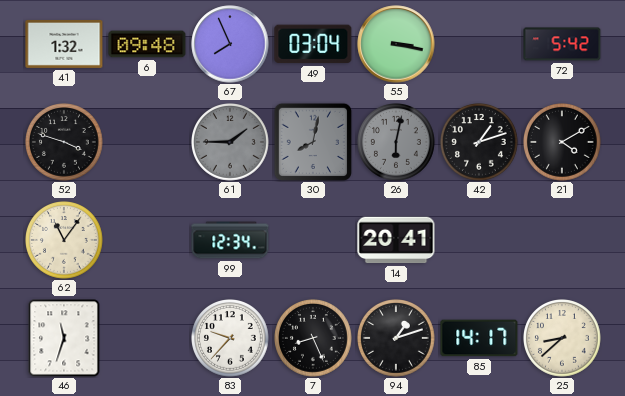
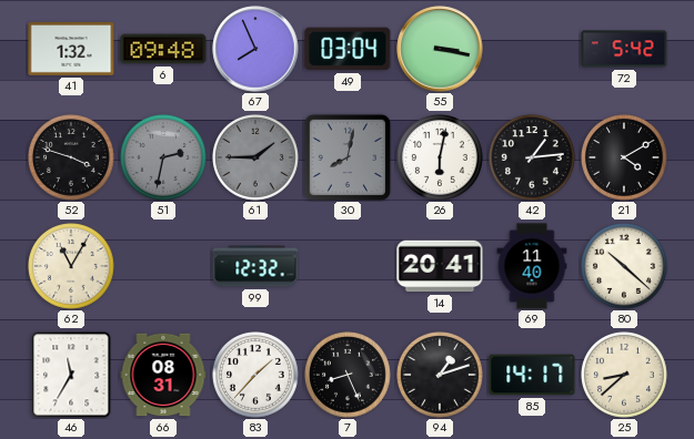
51: none -> 2:32
26 dial: grey -> white
42: 1:12 -> 1:14
62: 11:06 -> 11:05
99: 12:34 -> 12:32
69: none -> 11:40
80: none -> 10:22
46: 11:33 -> 11:35
66: none -> 08:31
83: 9:37 -> 1:37
